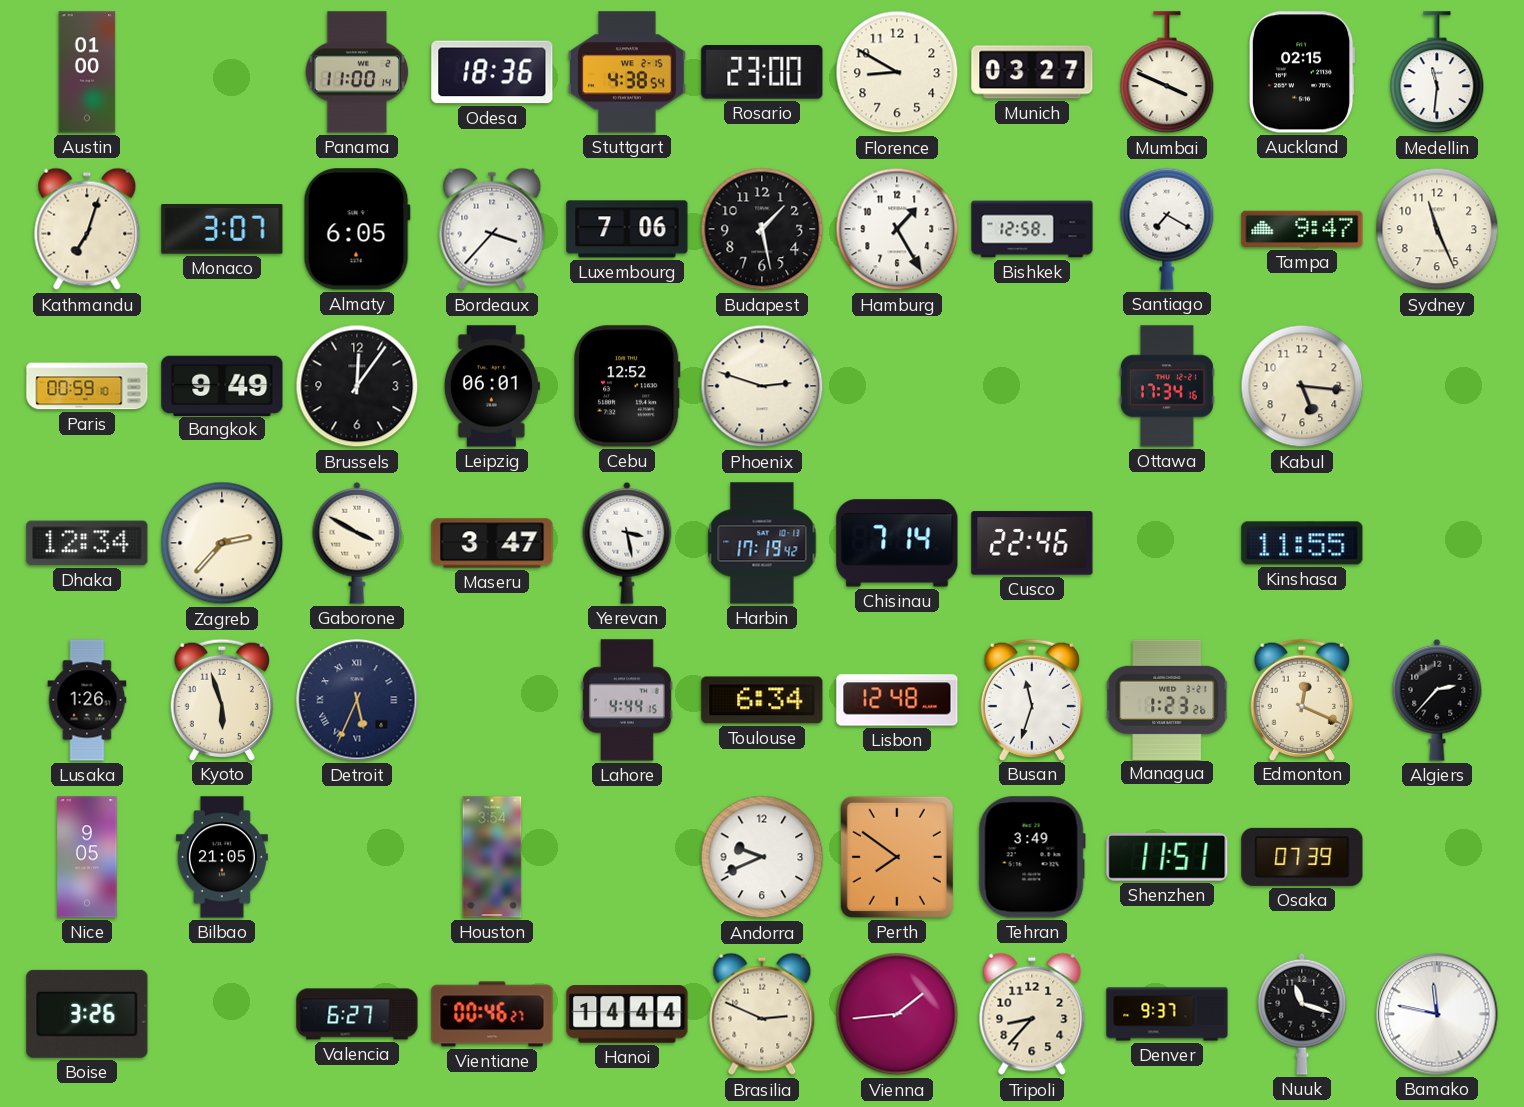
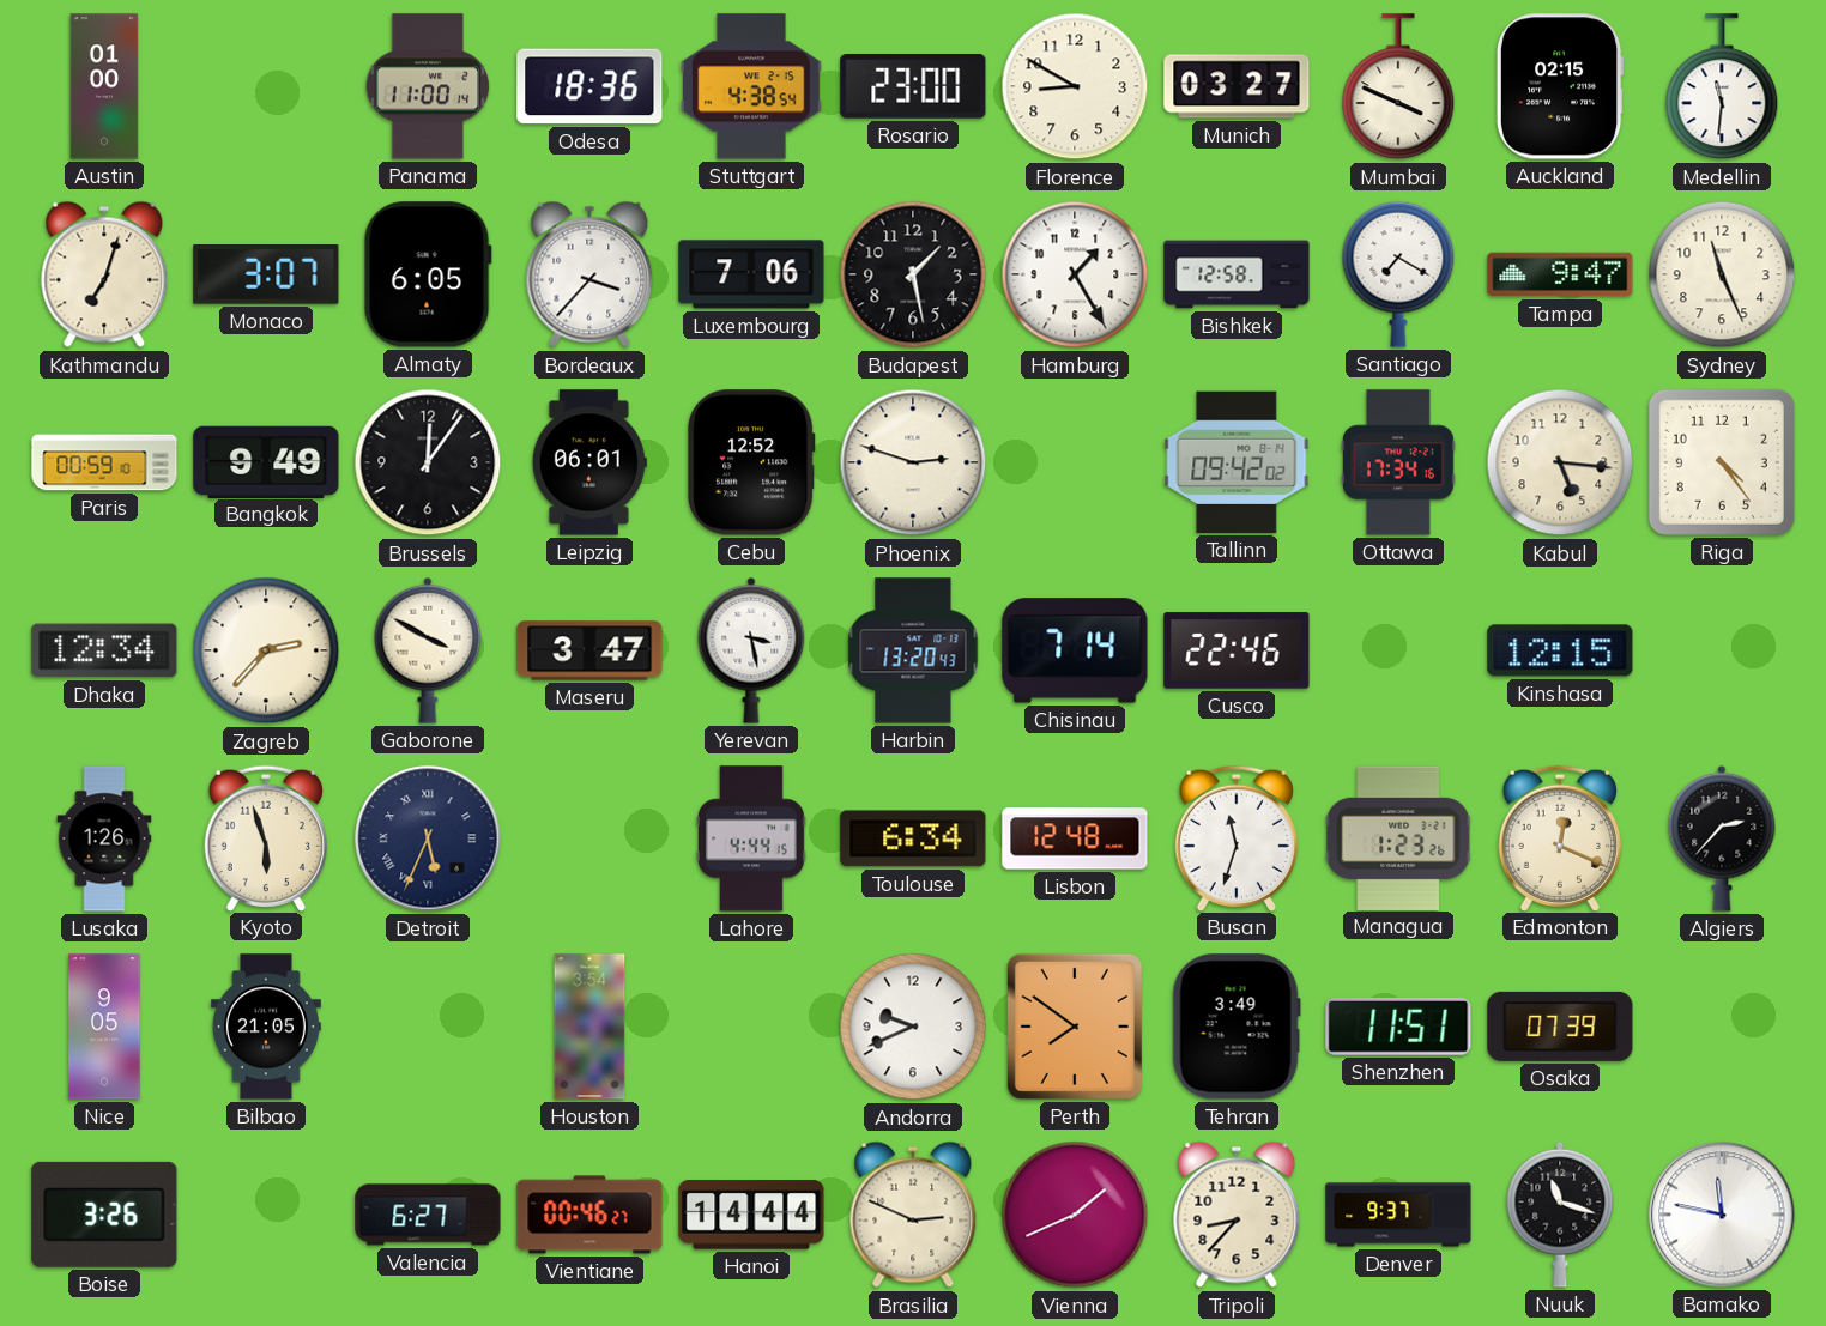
Tallinn: none -> 09:42
Riga: none -> 4:24
Harbin: 17:19 -> 13:20
Kinshasa: 11:55 -> 12:15
Vienna: 1:44 -> 1:41
